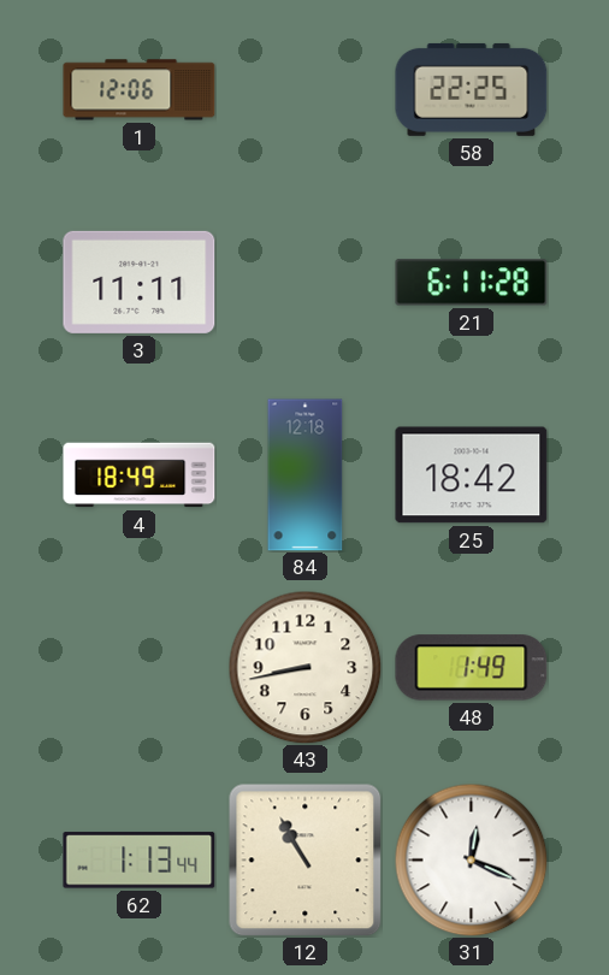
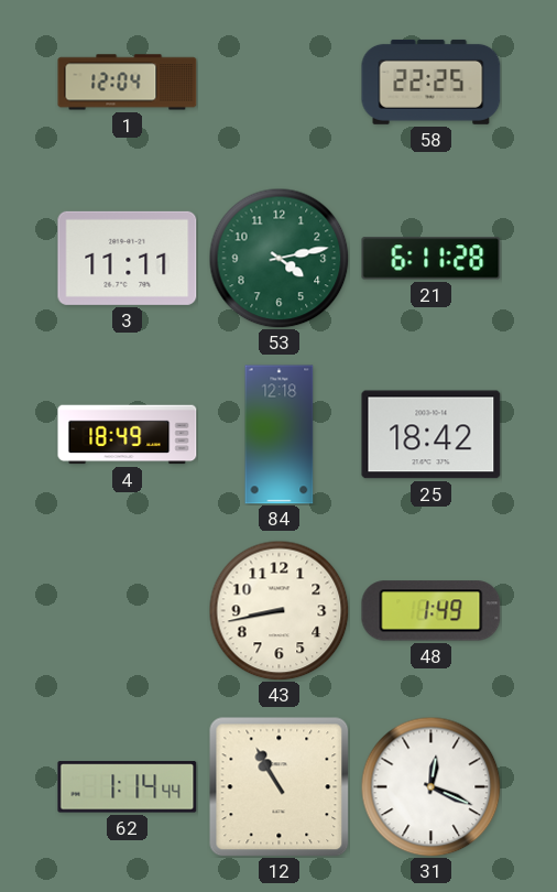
1: 12:06 -> 12:04
53: none -> 4:13
62: 1:13 -> 1:14
